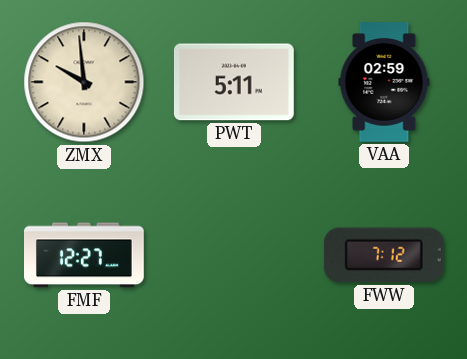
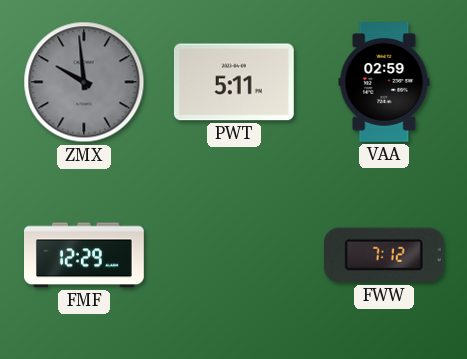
ZMX dial: cream -> grey
FMF: 12:27 -> 12:29
